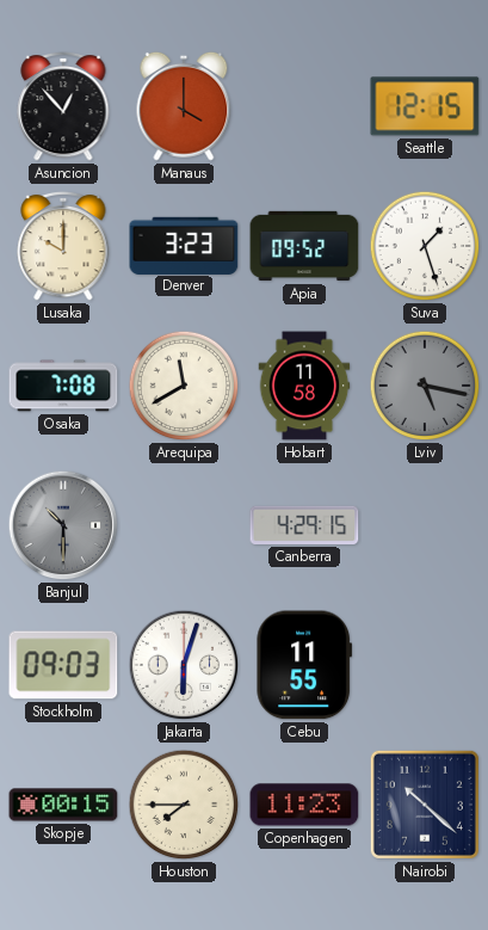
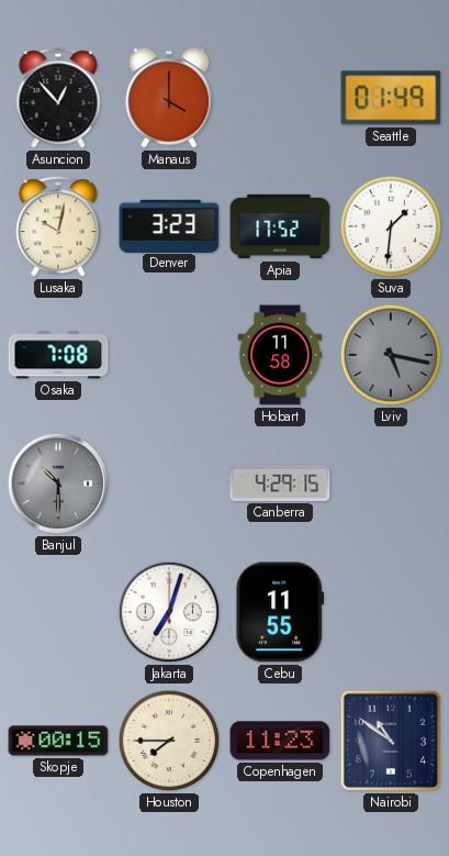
Seattle: 12:15 -> 01:49
Lusaka: 10:00 -> 10:02
Apia: 09:52 -> 17:52
Suva: 1:27 -> 1:31
Arequipa: 11:40 -> none
Stockholm: 09:03 -> none
Jakarta: 6:03 -> 7:03
Nairobi: 10:22 -> 10:51
